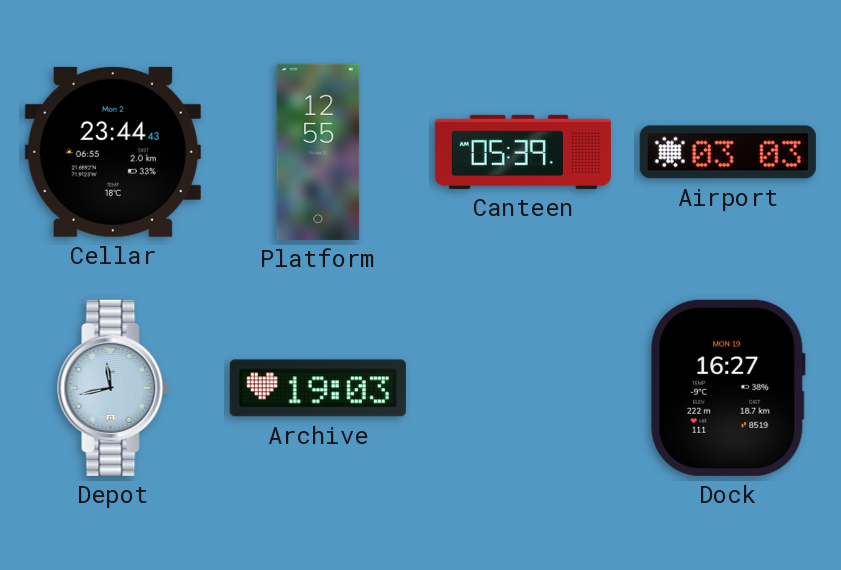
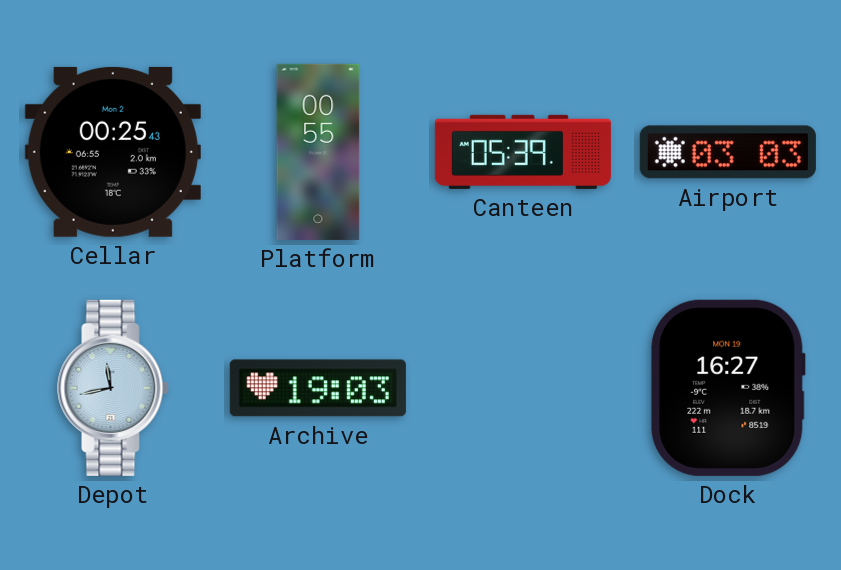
Cellar: 23:44 -> 00:25
Platform: 12:55 -> 00:55
